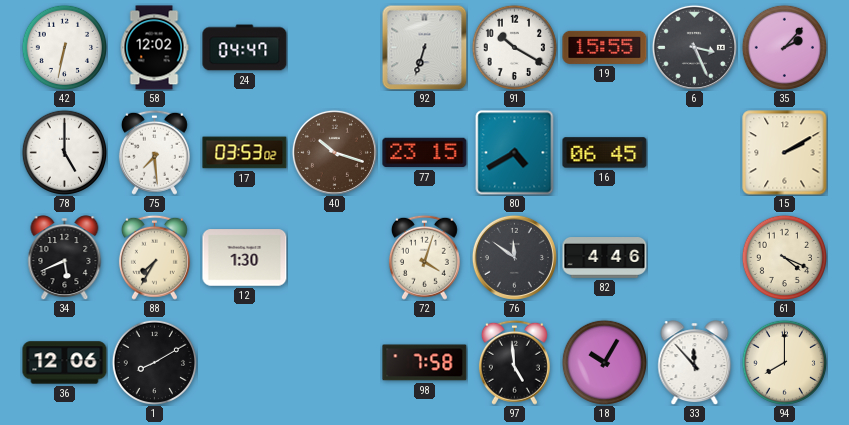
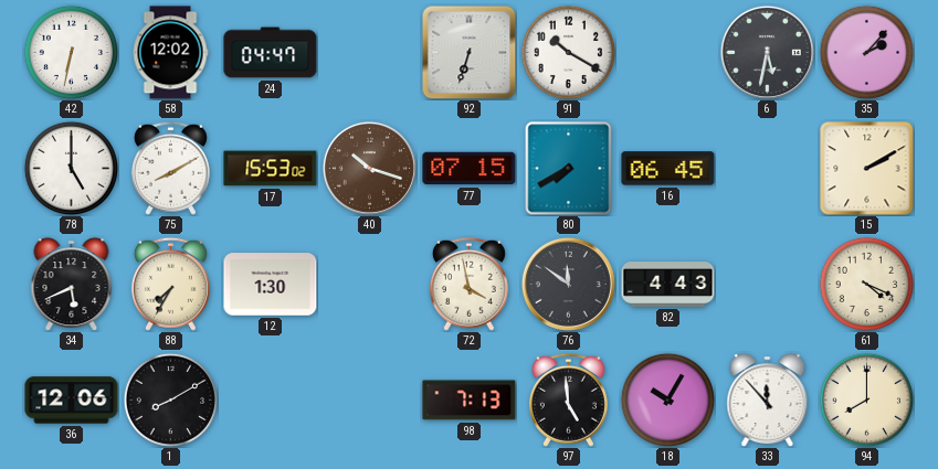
19: 15:55 -> none
6: 3:26 -> 5:32
75: 7:29 -> 8:10
17: 03:53 -> 15:53
77: 23:15 -> 07:15
80: 4:40 -> 7:40
72: 4:03 -> 3:58
82: 4:46 -> 4:43
98: 7:58 -> 7:13
